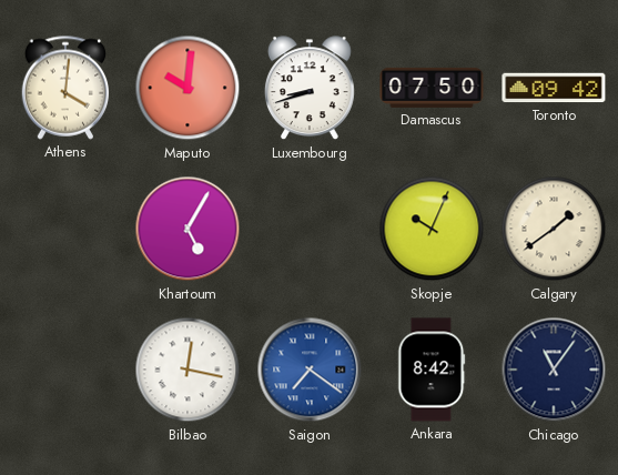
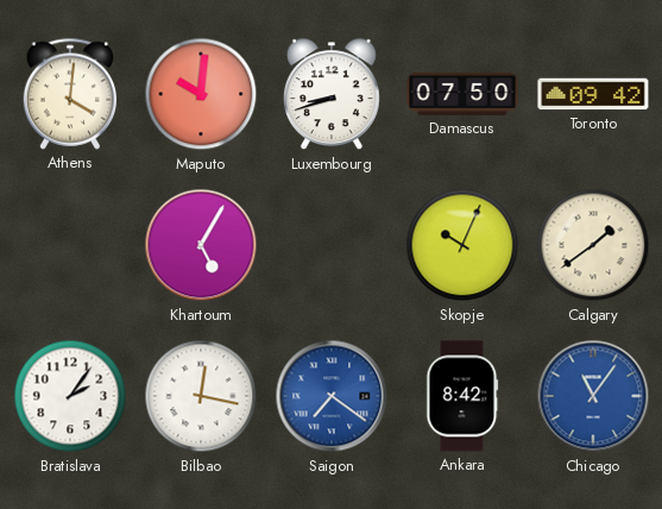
Bratislava: none -> 2:06
Chicago dial: navy -> blue
